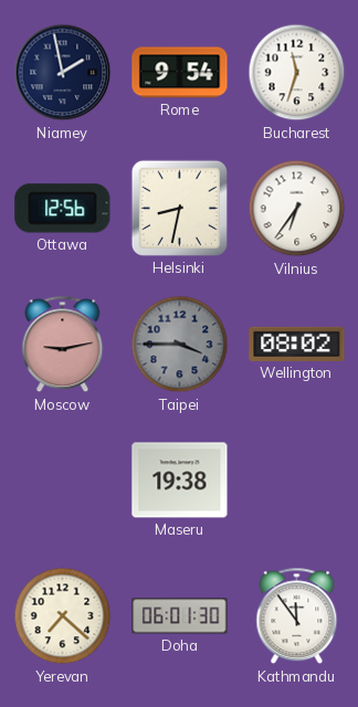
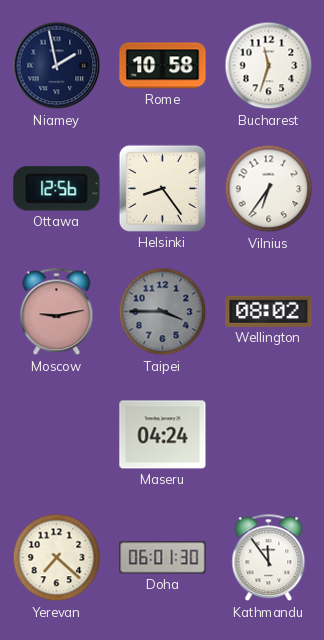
Rome: 9:54 -> 10:58
Helsinki: 8:32 -> 8:24
Maseru: 19:38 -> 04:24
